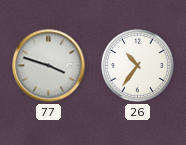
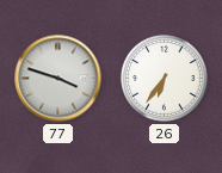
26: 10:36 -> 6:36
